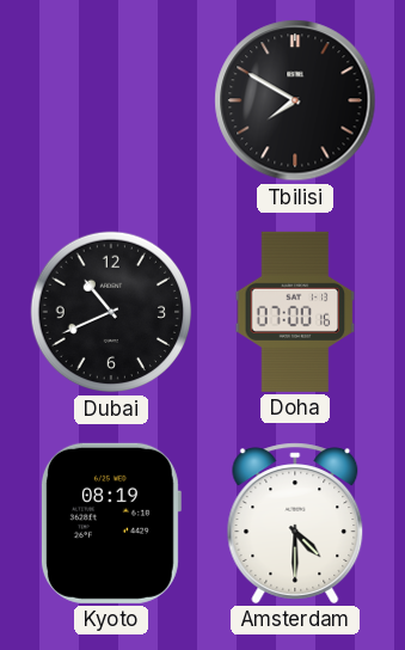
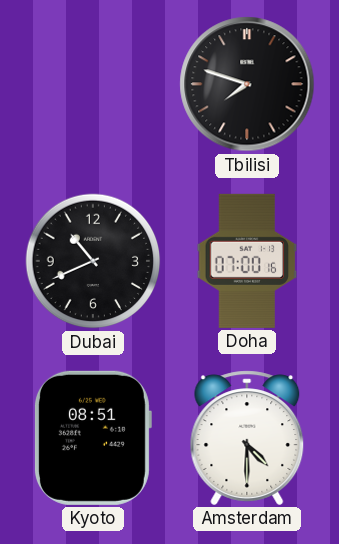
Tbilisi: 7:50 -> 7:48
Kyoto: 08:19 -> 08:51
